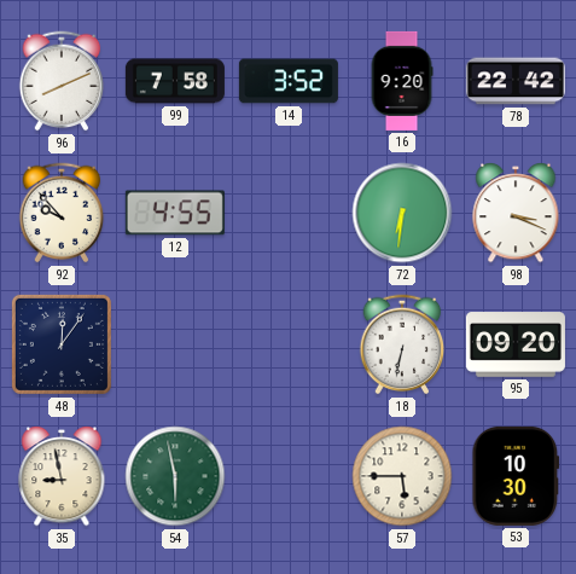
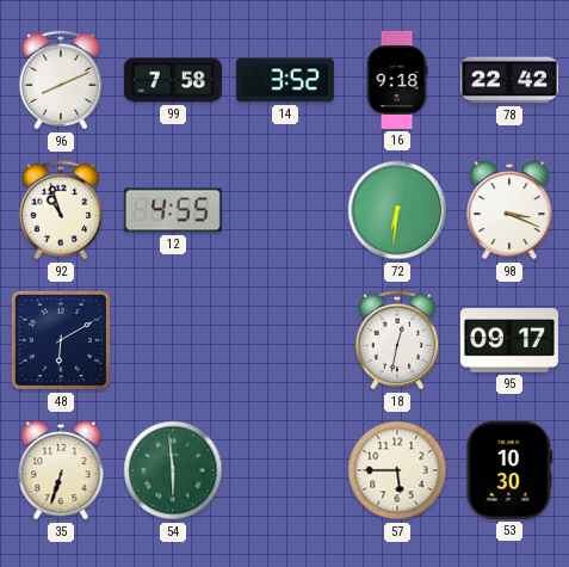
16: 9:20 -> 9:18
92: 9:53 -> 10:57
48: 12:06 -> 6:10
18: 6:32 -> 12:32
95: 09:20 -> 09:17
35: 8:58 -> 6:33
54: 5:58 -> 5:59
